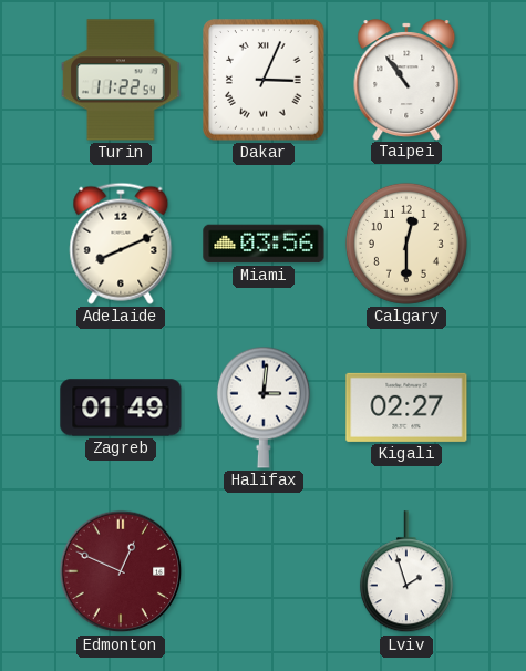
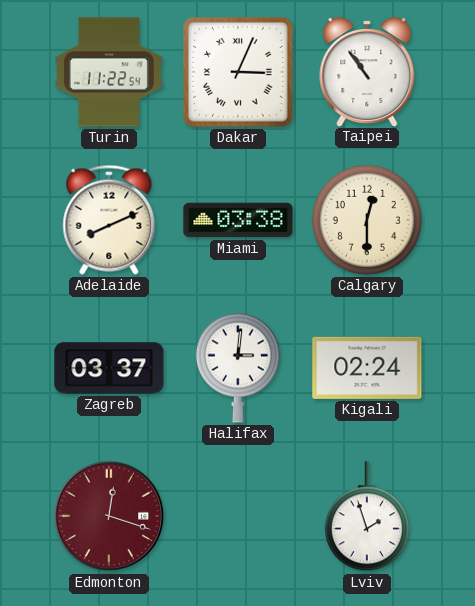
Miami: 03:56 -> 03:38
Zagreb: 01:49 -> 03:37
Kigali: 02:27 -> 02:24
Edmonton: 12:49 -> 12:18
